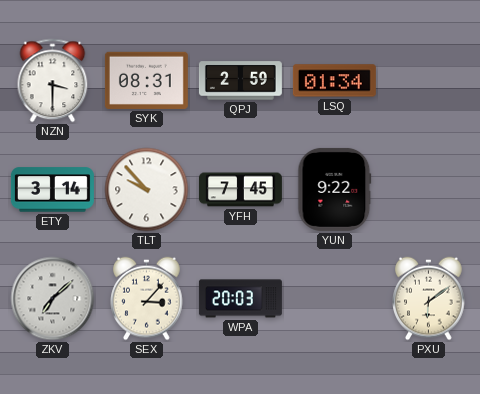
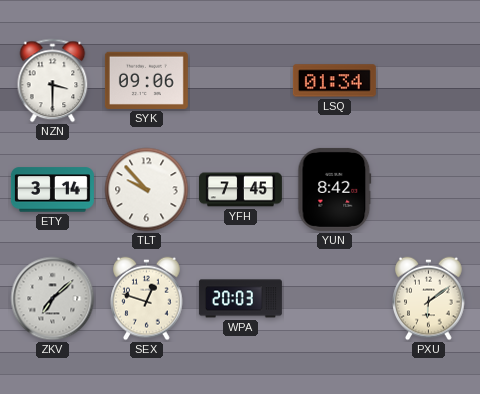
SYK: 08:31 -> 09:06
QPJ: 2:59 -> none
YUN: 9:22 -> 8:42
SEX: 3:07 -> 12:48
